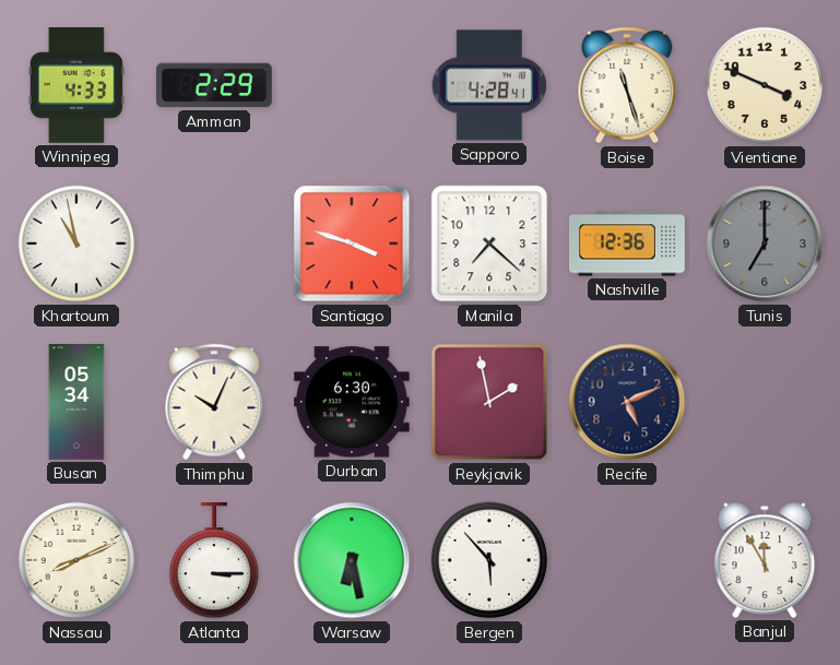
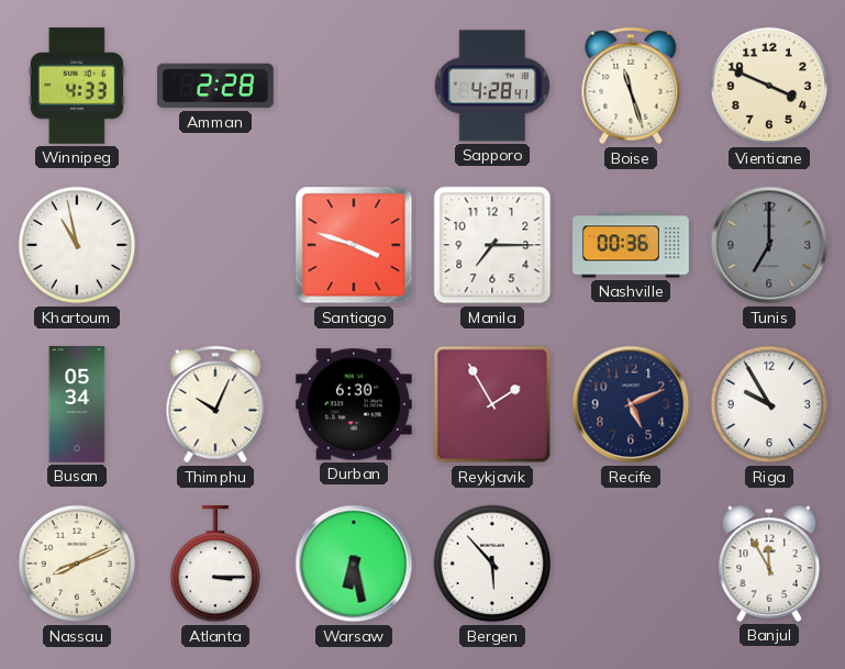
Amman: 2:29 -> 2:28
Manila: 7:22 -> 7:15
Nashville: 12:36 -> 00:36
Reykjavik: 1:58 -> 1:55
Riga: none -> 9:55
